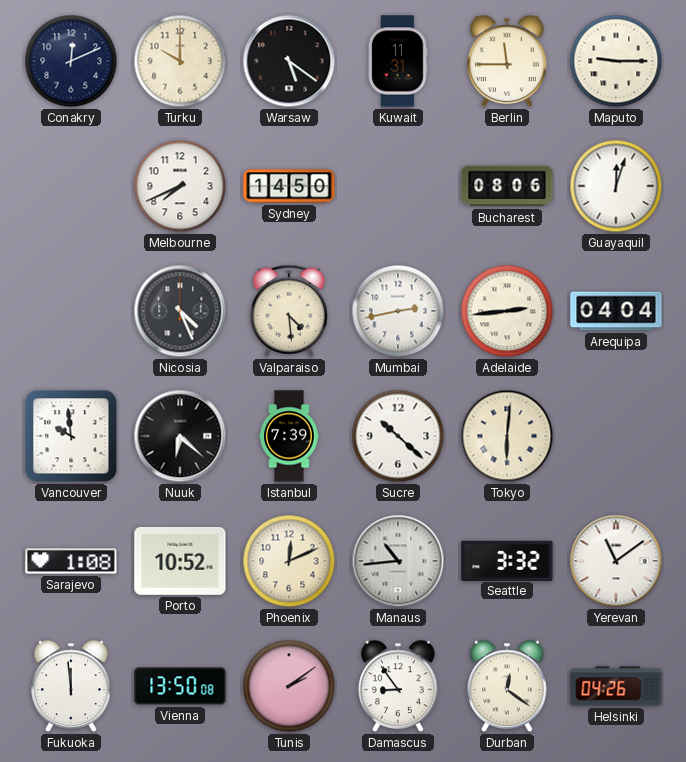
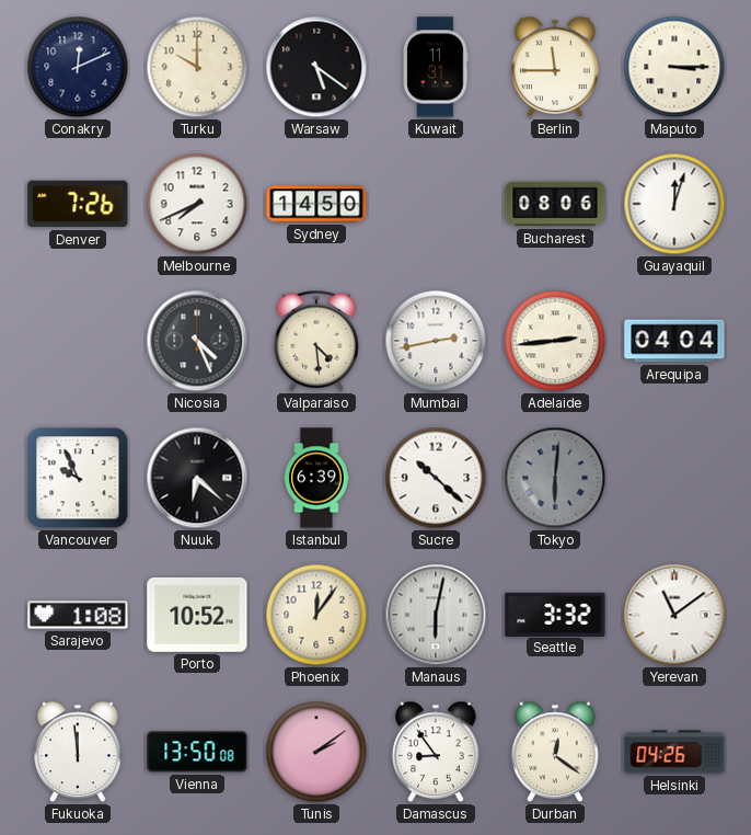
Maputo: 9:15 -> 3:15
Denver: none -> 7:26
Vancouver: 9:59 -> 9:56
Istanbul: 7:39 -> 6:39
Tokyo dial: cream -> grey
Phoenix: 12:11 -> 12:06
Manaus: 10:44 -> 6:02
